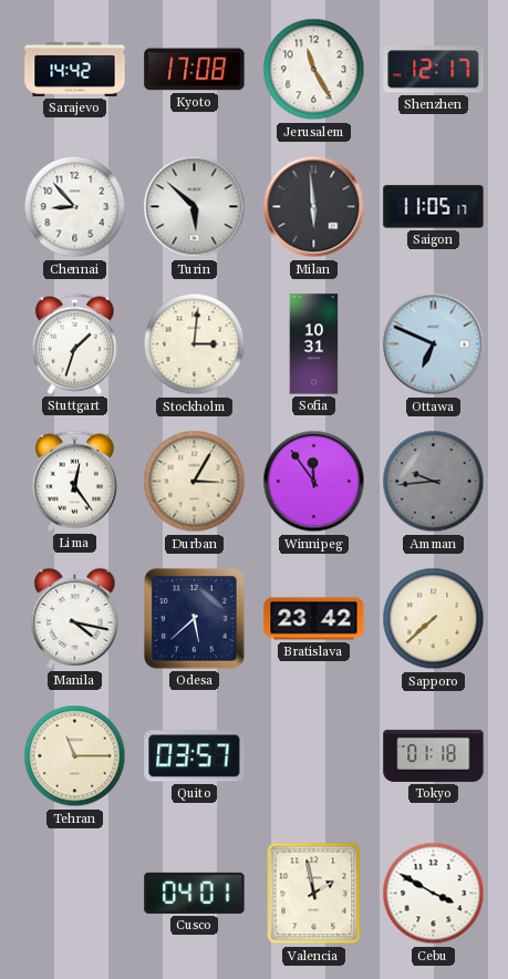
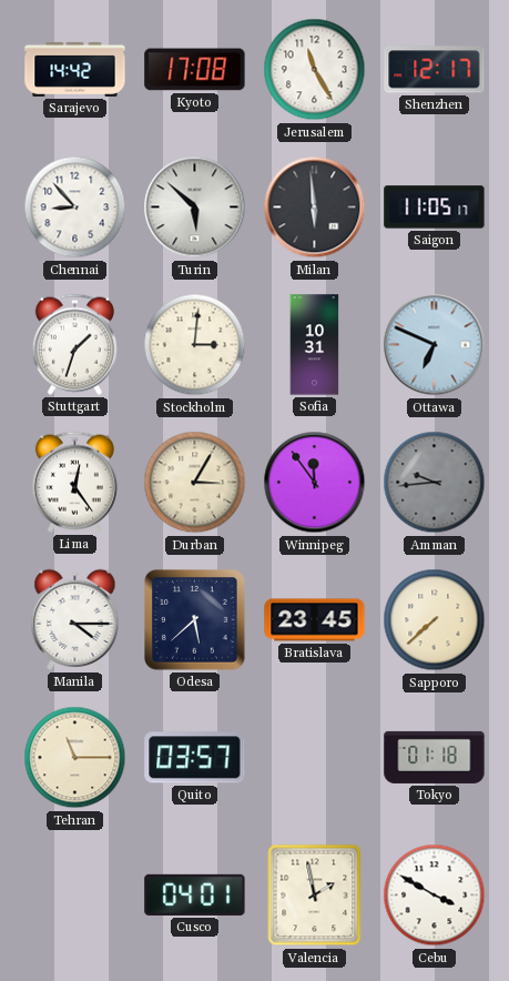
Manila: 4:17 -> 4:15
Bratislava: 23:42 -> 23:45
